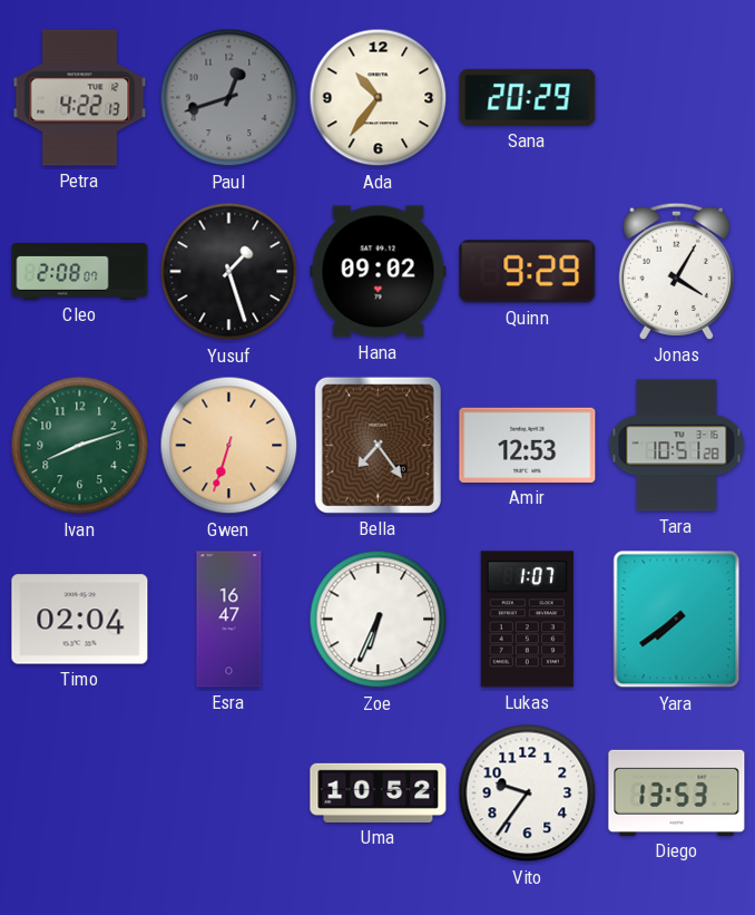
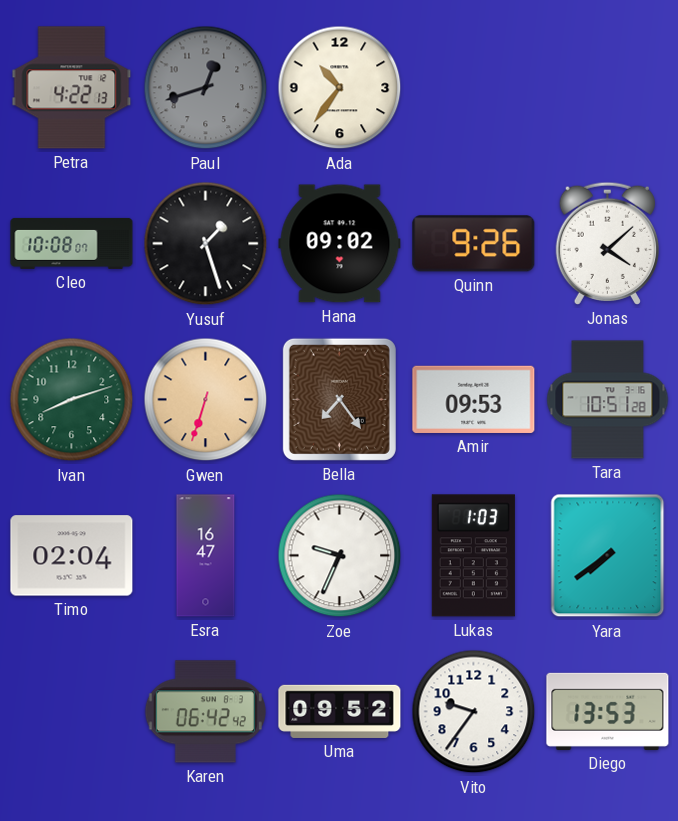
Sana: 20:29 -> none
Cleo: 2:08 -> 10:08
Quinn: 9:29 -> 9:26
Jonas: 4:05 -> 4:08
Amir: 12:53 -> 09:53
Zoe: 6:34 -> 9:34
Lukas: 1:07 -> 1:03
Karen: none -> 06:42
Uma: 10:52 -> 09:52
